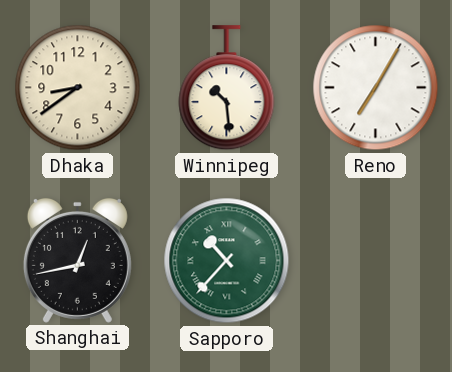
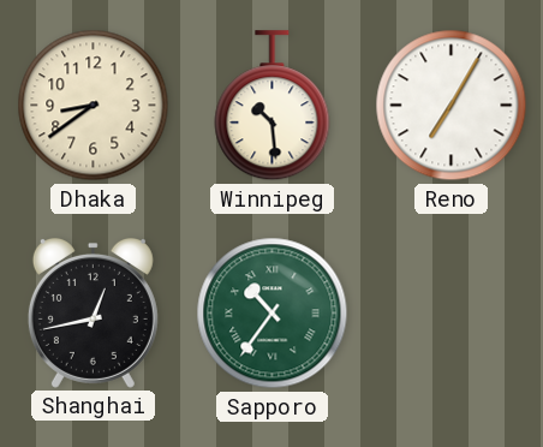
Sapporo: 10:37 -> 10:36
